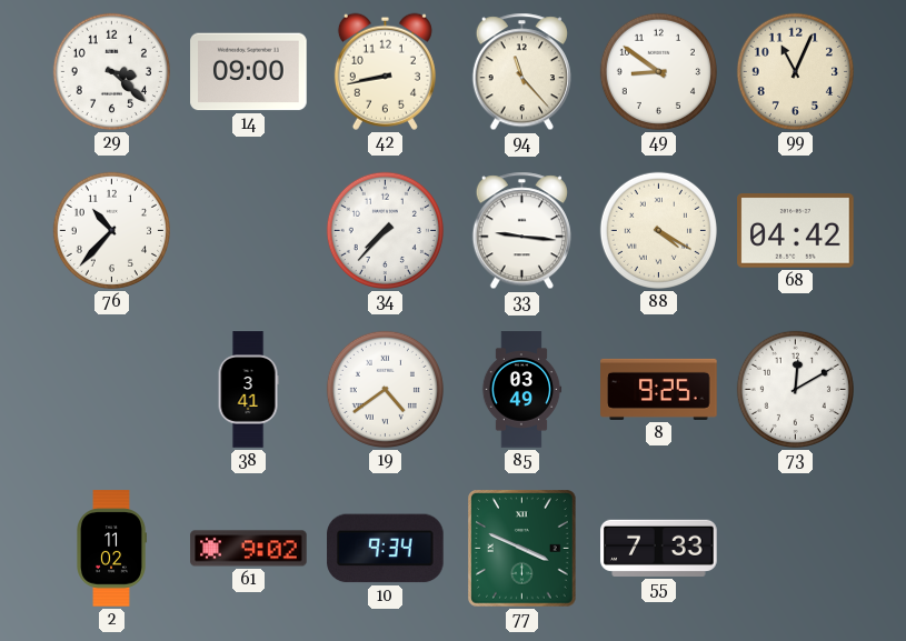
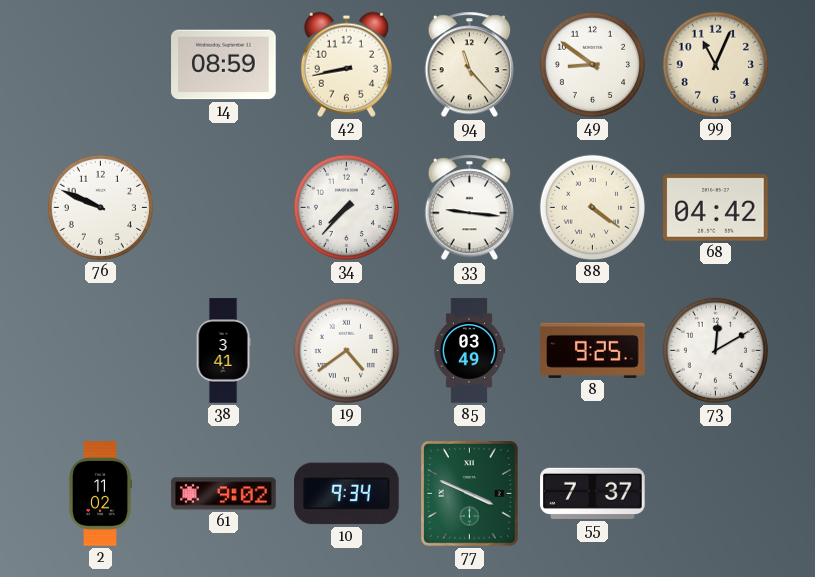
29: 3:22 -> none
14: 09:00 -> 08:59
76: 10:37 -> 9:49
88: 4:20 -> 4:21
55: 7:33 -> 7:37
